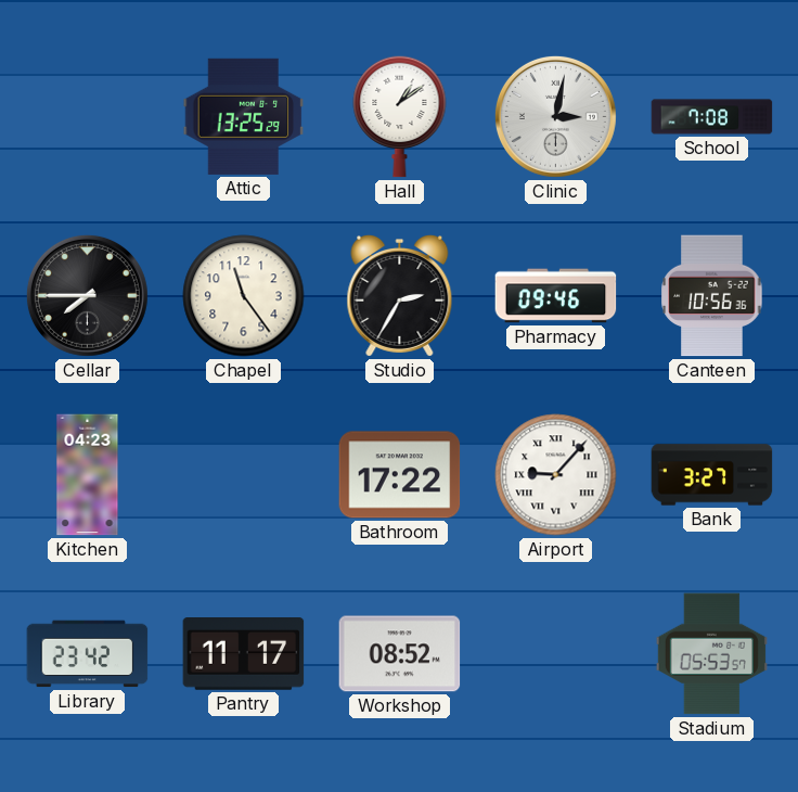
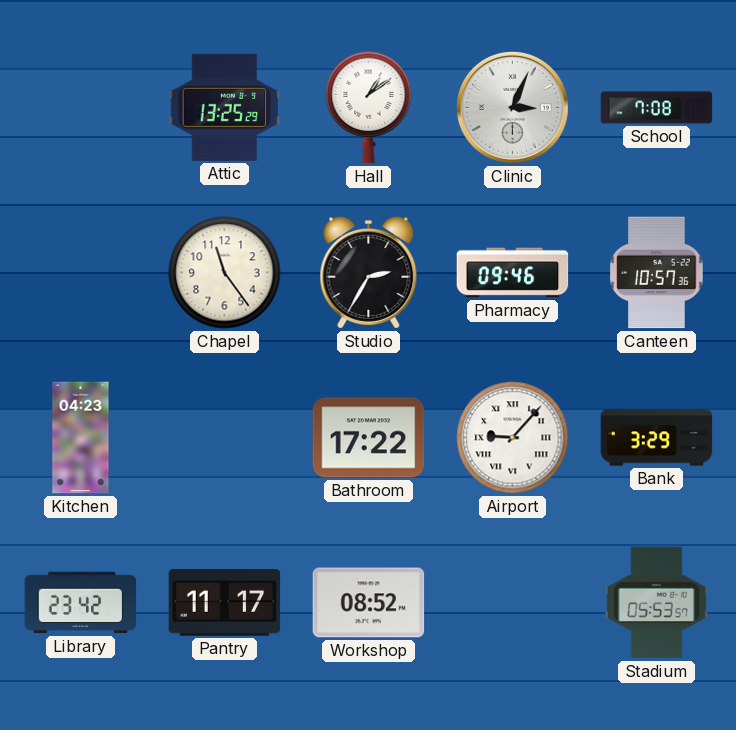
Clinic: 3:02 -> 3:04
Cellar: 7:45 -> none
Canteen: 10:56 -> 10:57
Bank: 3:27 -> 3:29
